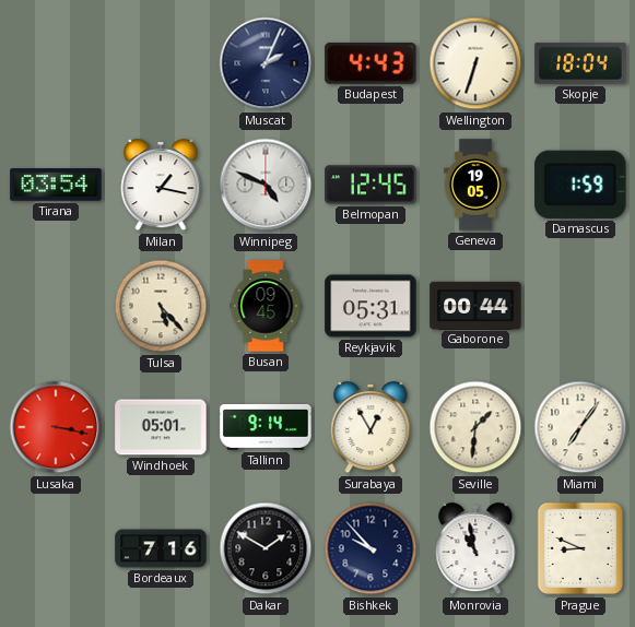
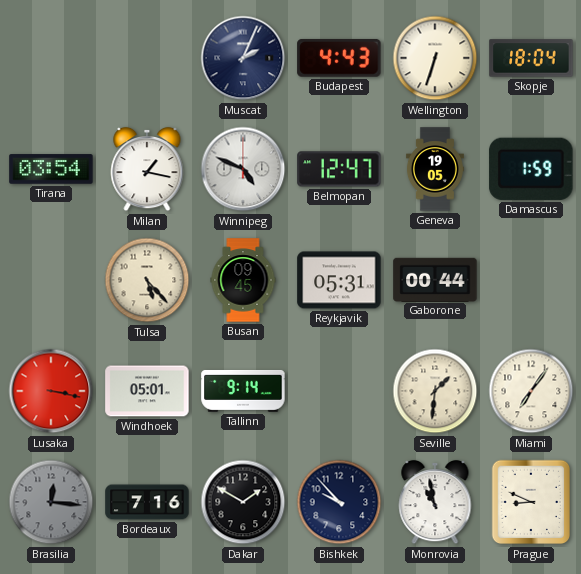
Belmopan: 12:45 -> 12:47
Surabaya: 12:55 -> none
Brasilia: none -> 12:16
